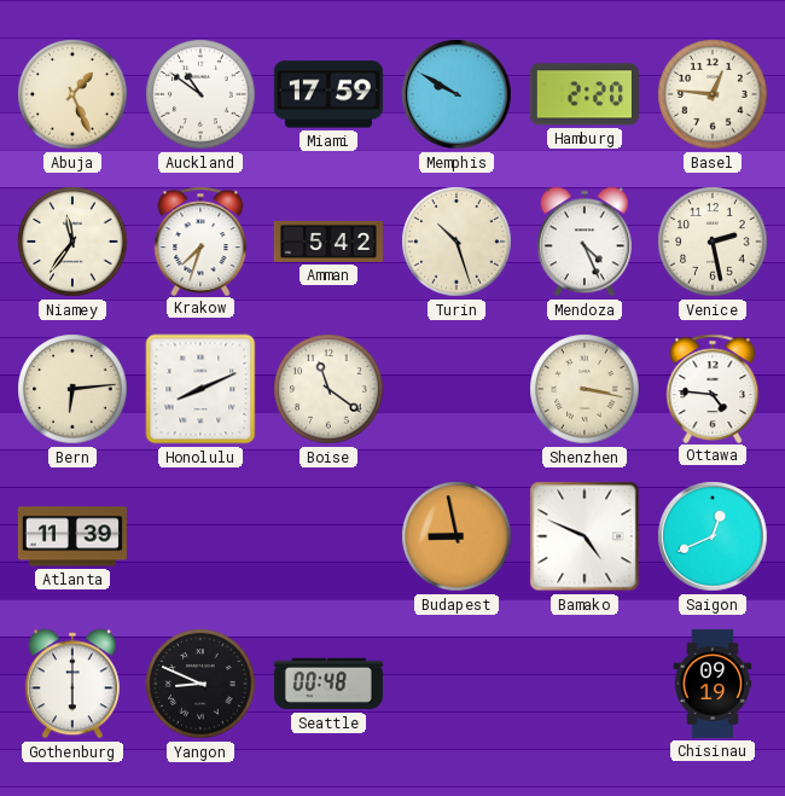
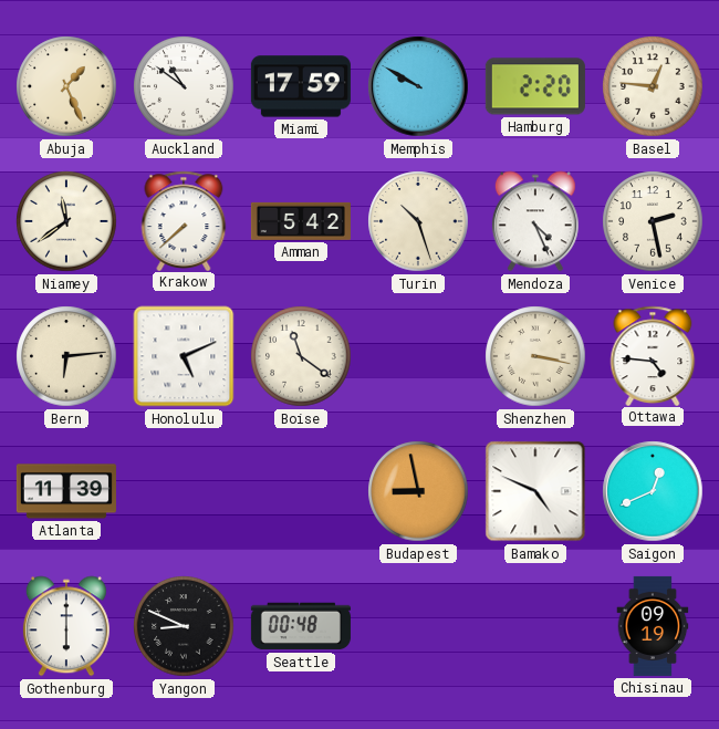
Niamey: 11:36 -> 11:39
Krakow: 7:33 -> 7:38
Honolulu: 8:11 -> 5:11
